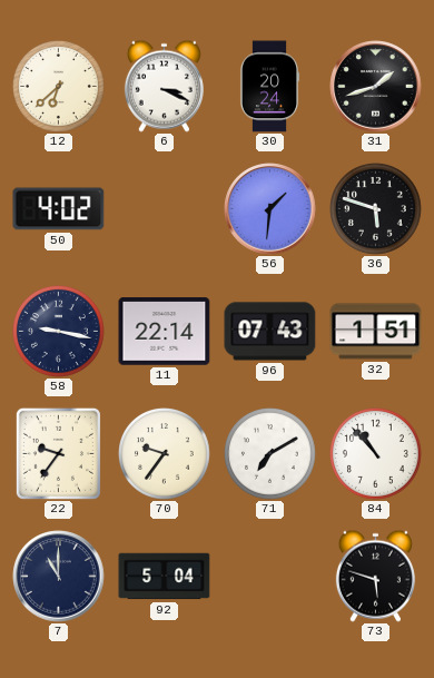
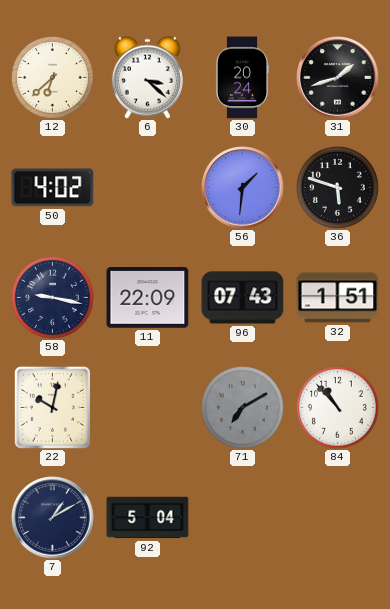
6: 3:19 -> 3:22
11: 22:14 -> 22:09
22: 9:36 -> 10:02
70: 9:36 -> none
71 dial: white -> grey
7: 11:00 -> 1:10
73: 5:48 -> none
